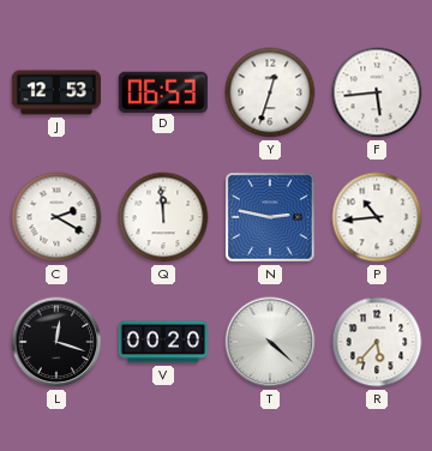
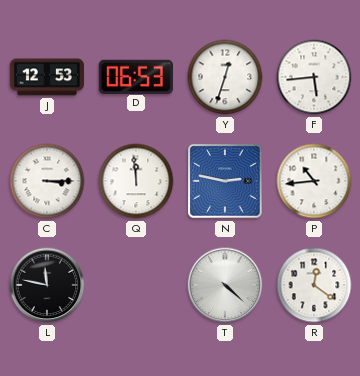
C: 2:20 -> 3:15
L: 12:18 -> 11:47
V: 00:20 -> none
R: 5:37 -> 12:21
